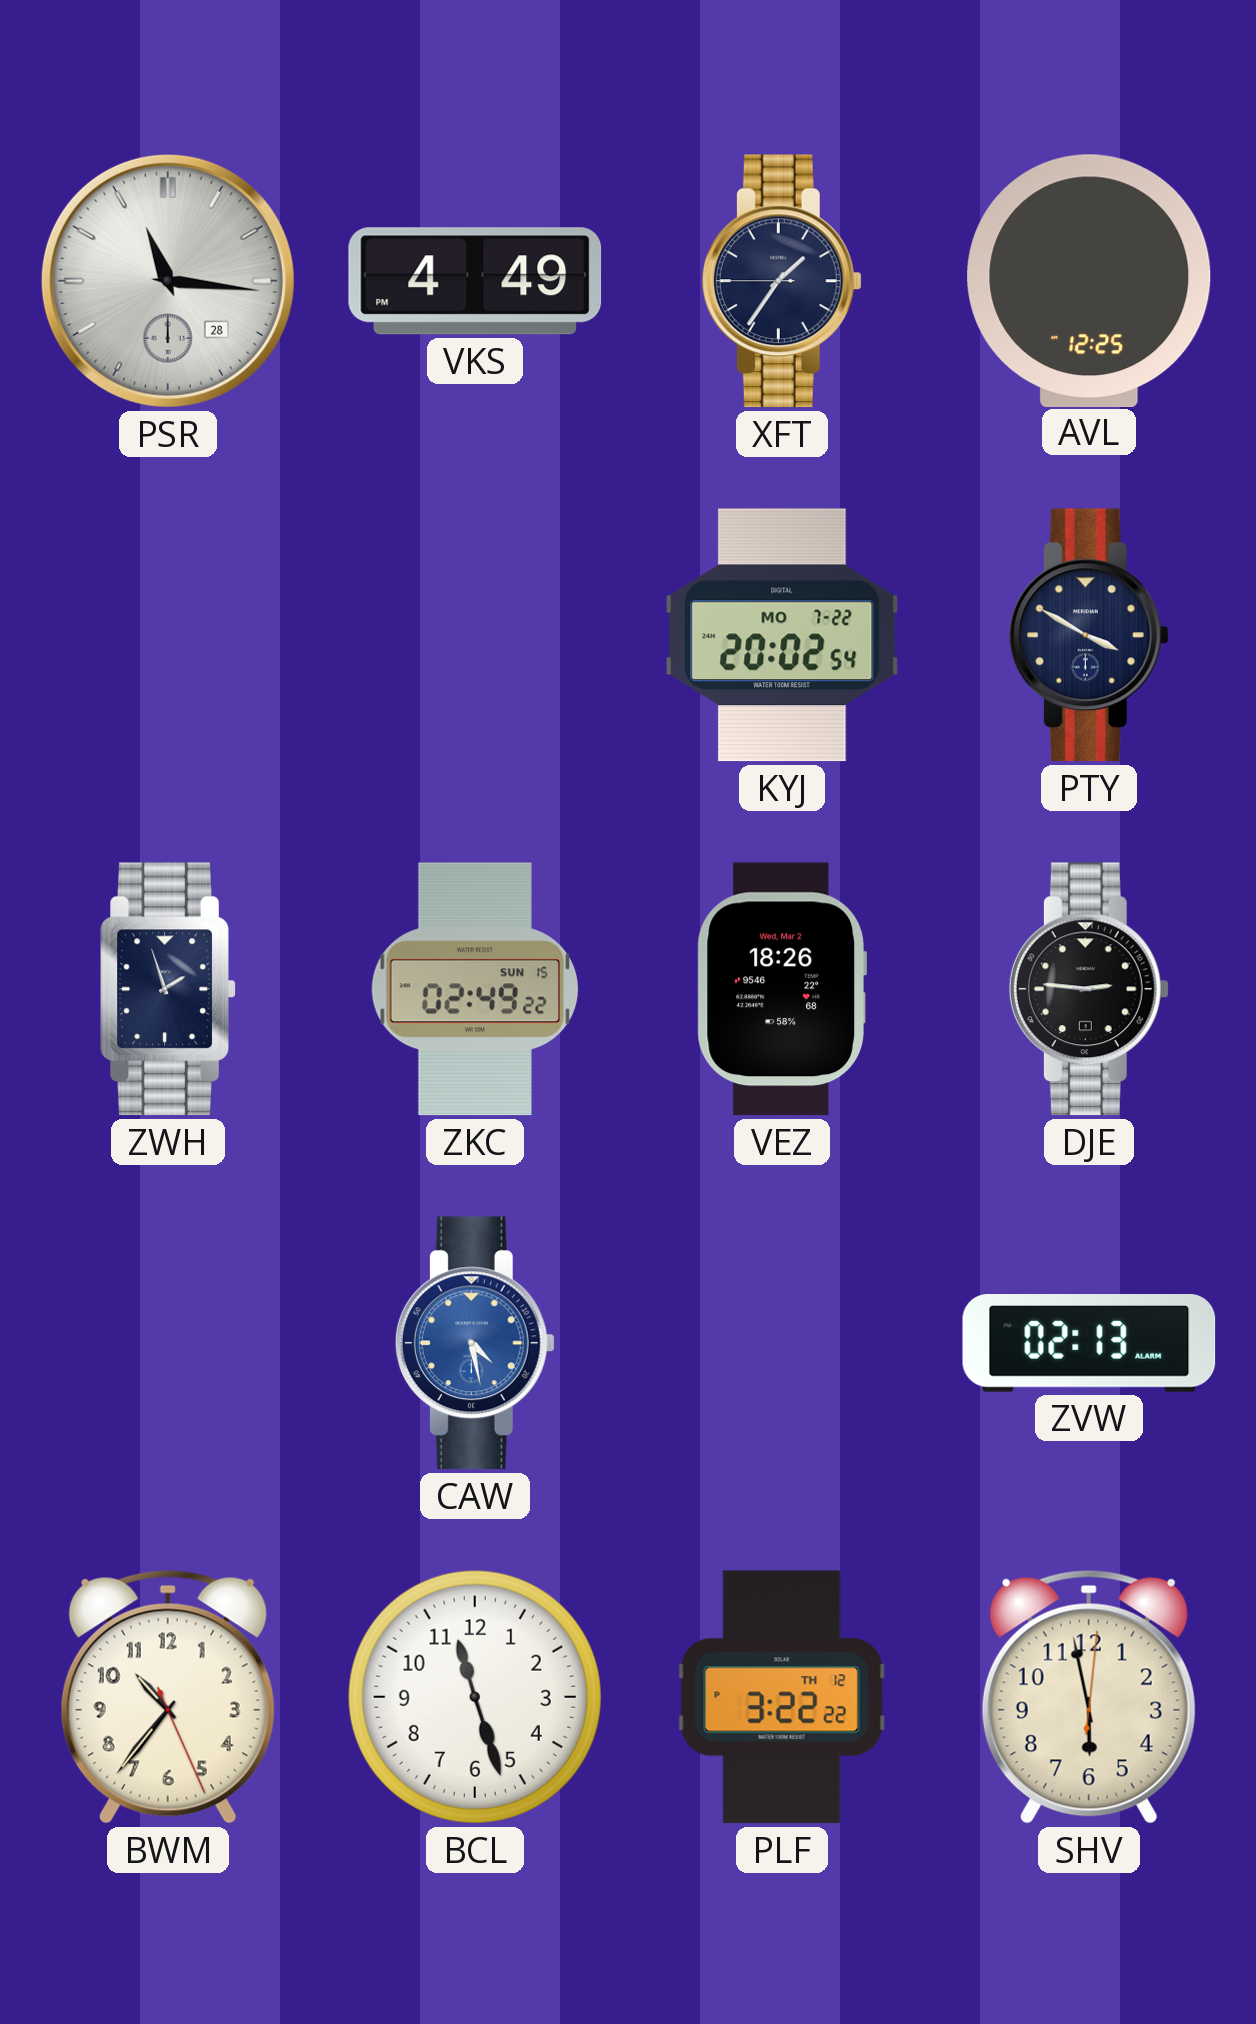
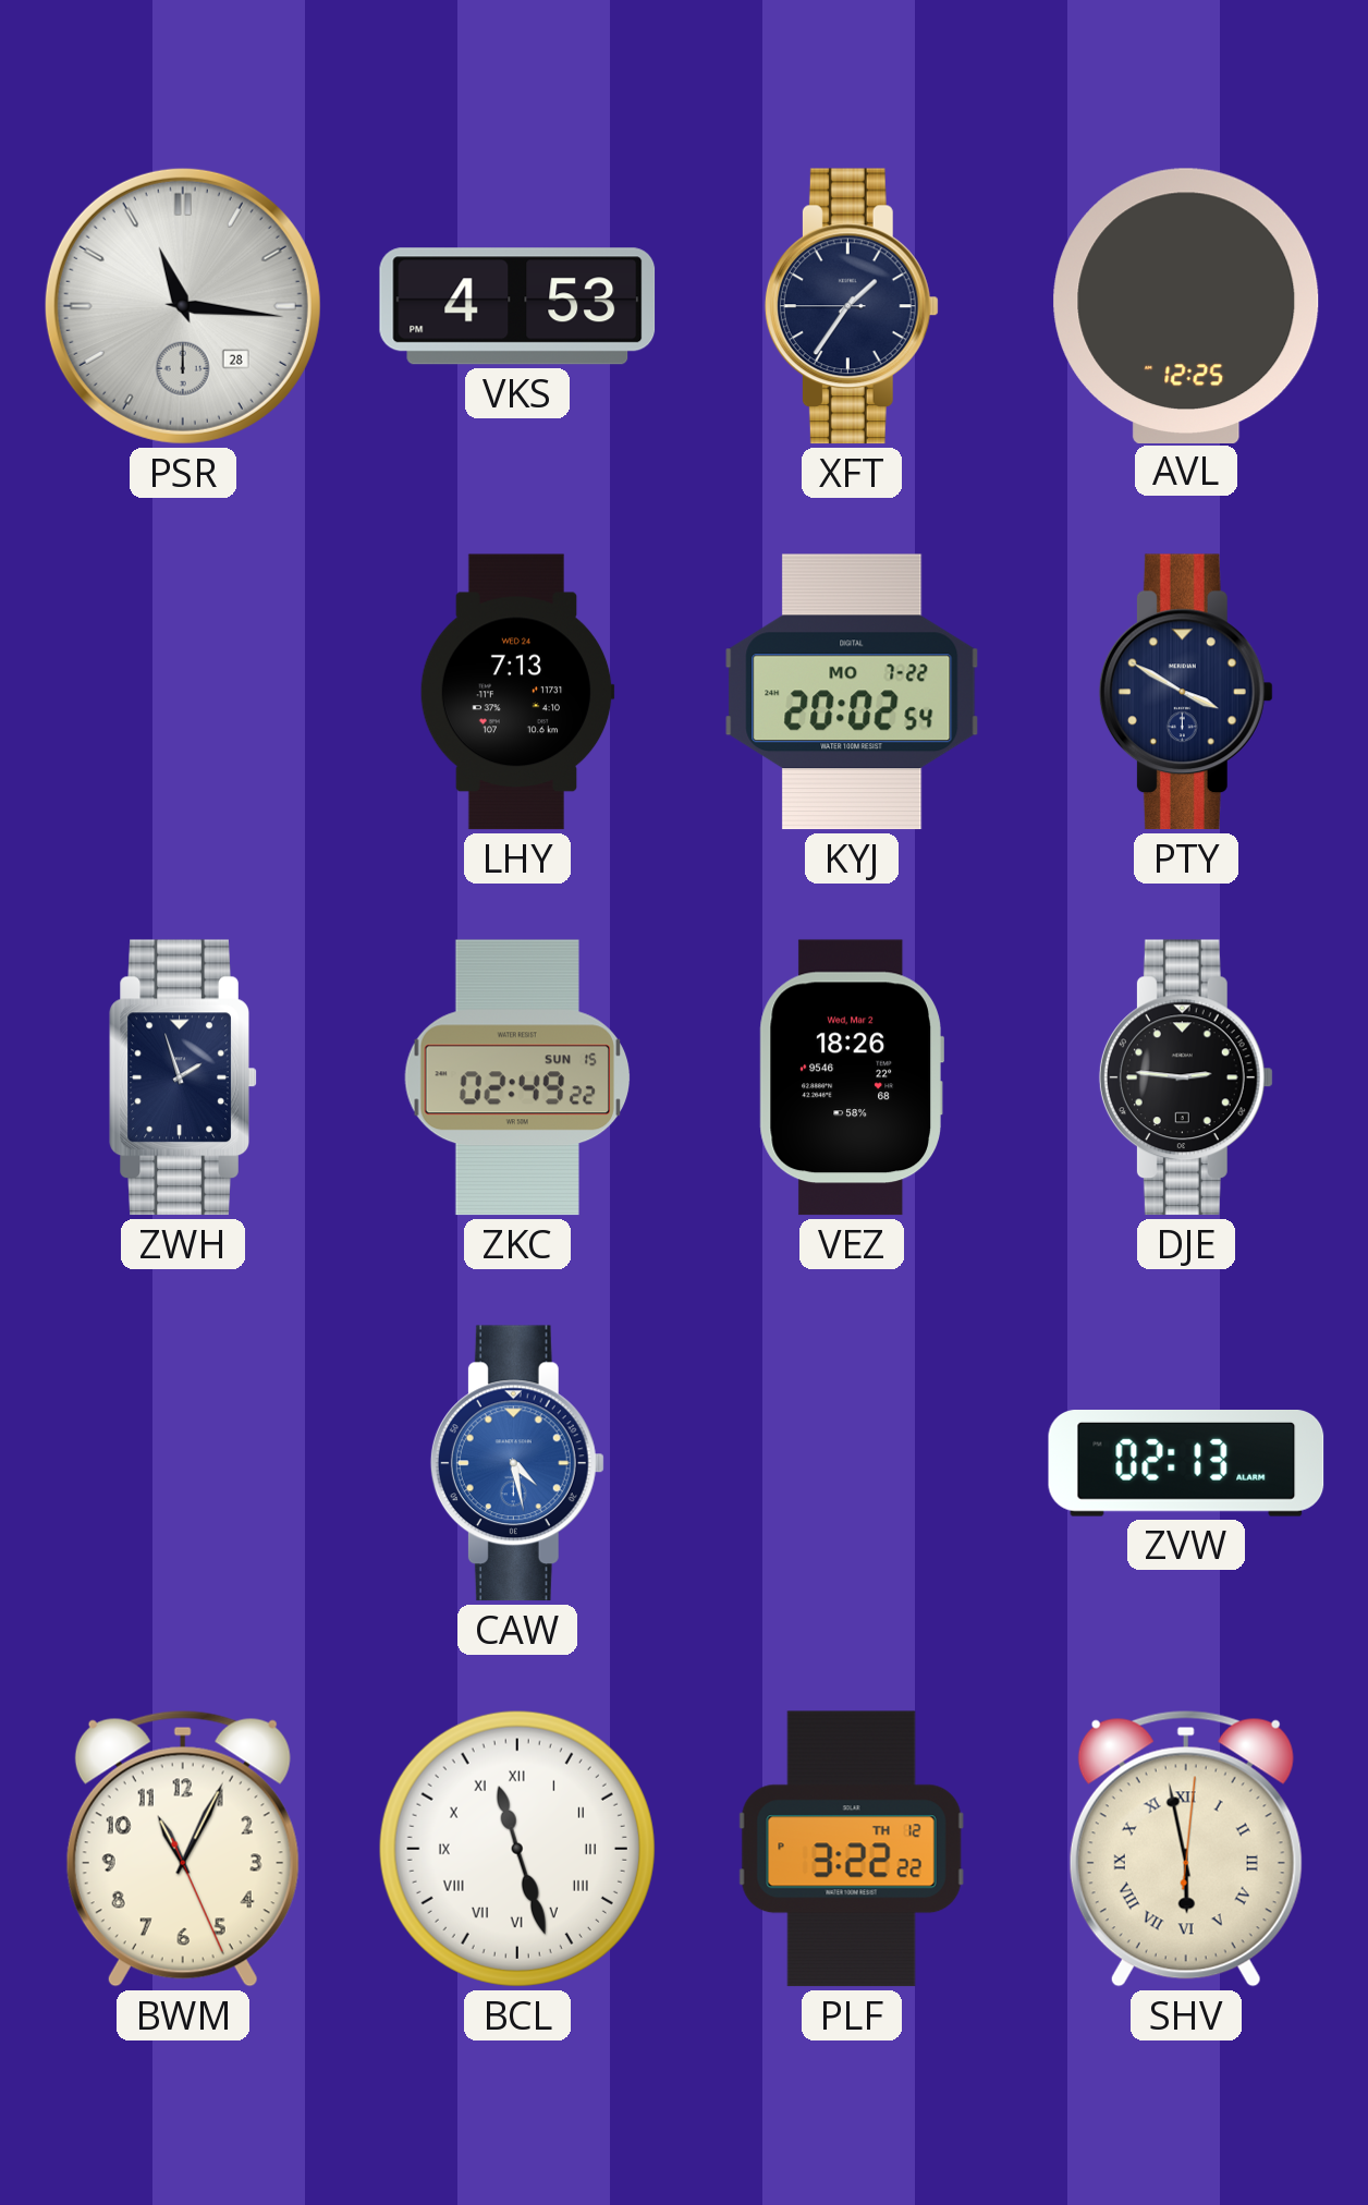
VKS: 4:49 -> 4:53
LHY: none -> 7:13
BWM: 10:36 -> 11:04
BCL numerals: Arabic -> Roman
SHV numerals: Arabic -> Roman
